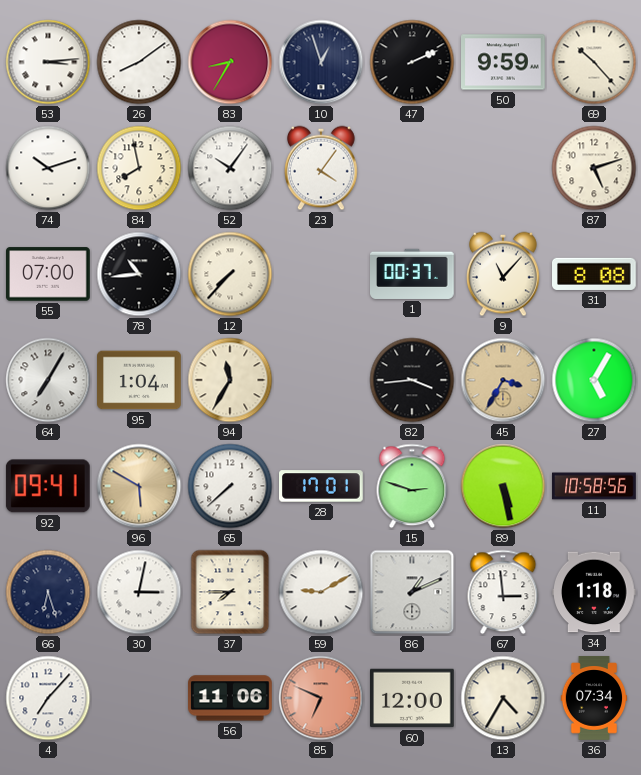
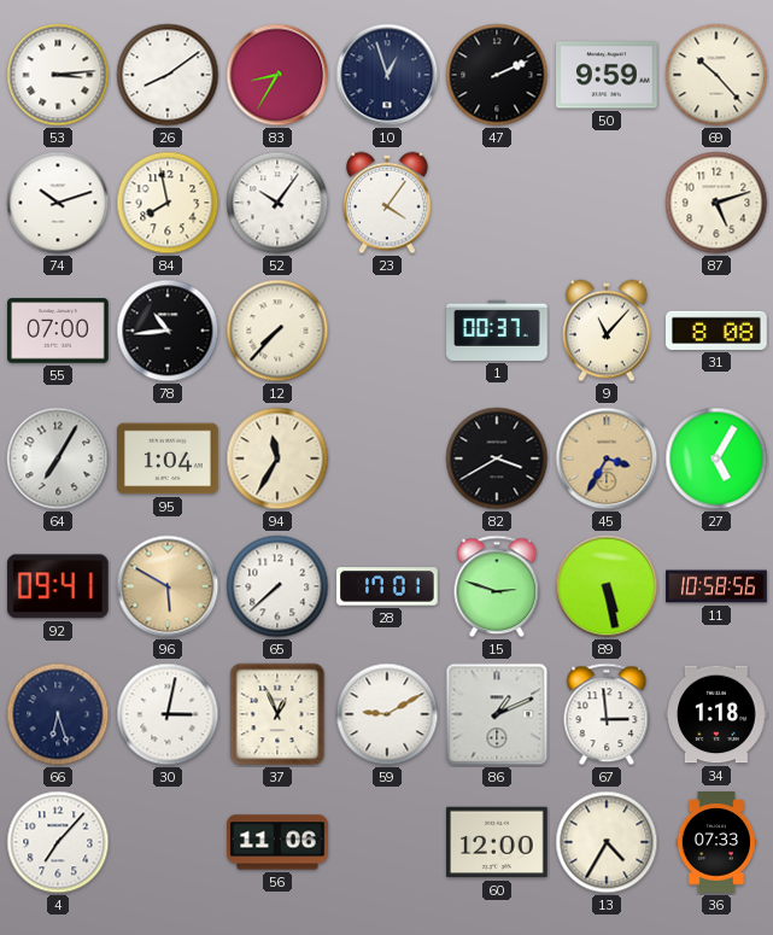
82: 3:44 -> 3:40
37: 7:45 -> 12:56
85: 6:49 -> none
36: 07:34 -> 07:33
